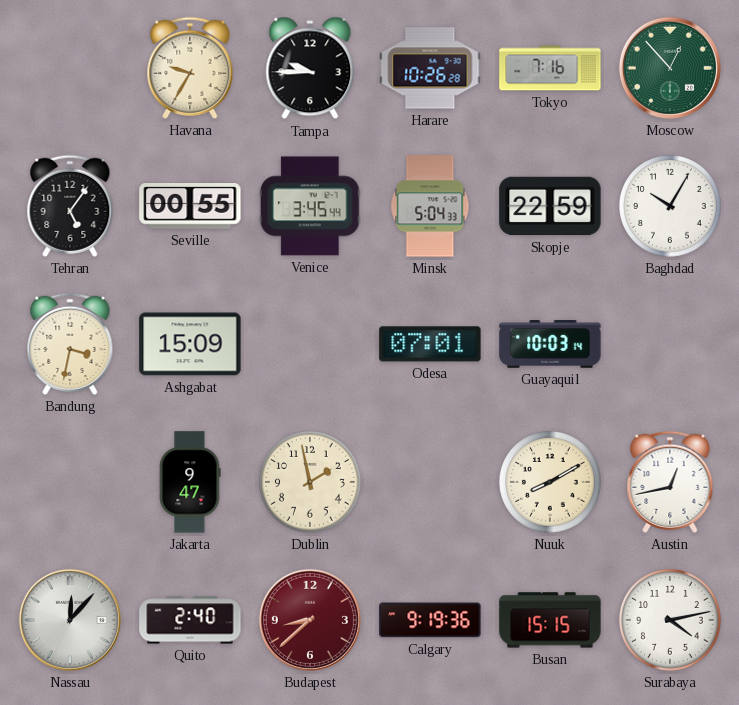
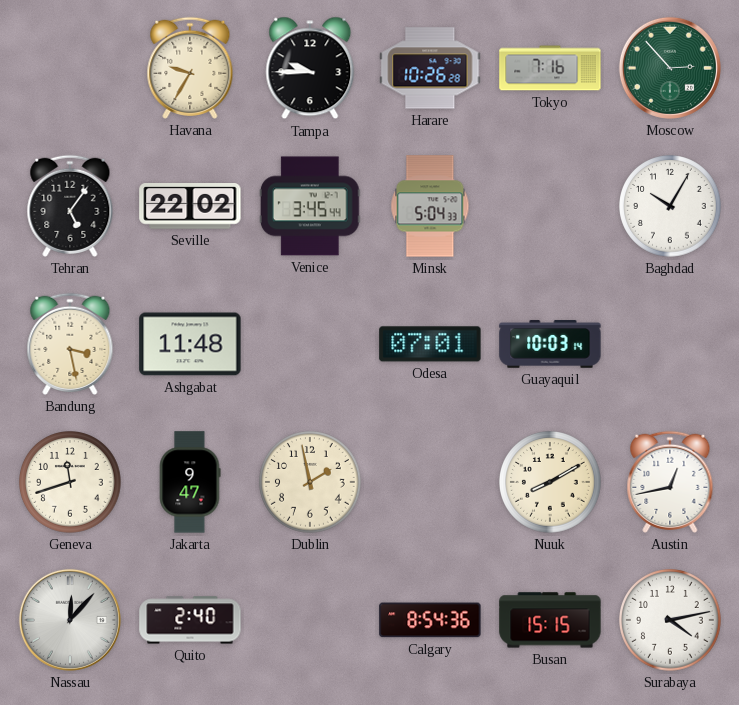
Moscow: 12:53 -> 2:53
Seville: 00:55 -> 22:02
Skopje: 22:59 -> none
Bandung: 3:32 -> 3:28
Ashgabat: 15:09 -> 11:48
Geneva: none -> 11:42
Budapest: 8:38 -> none
Calgary: 9:19 -> 8:54
